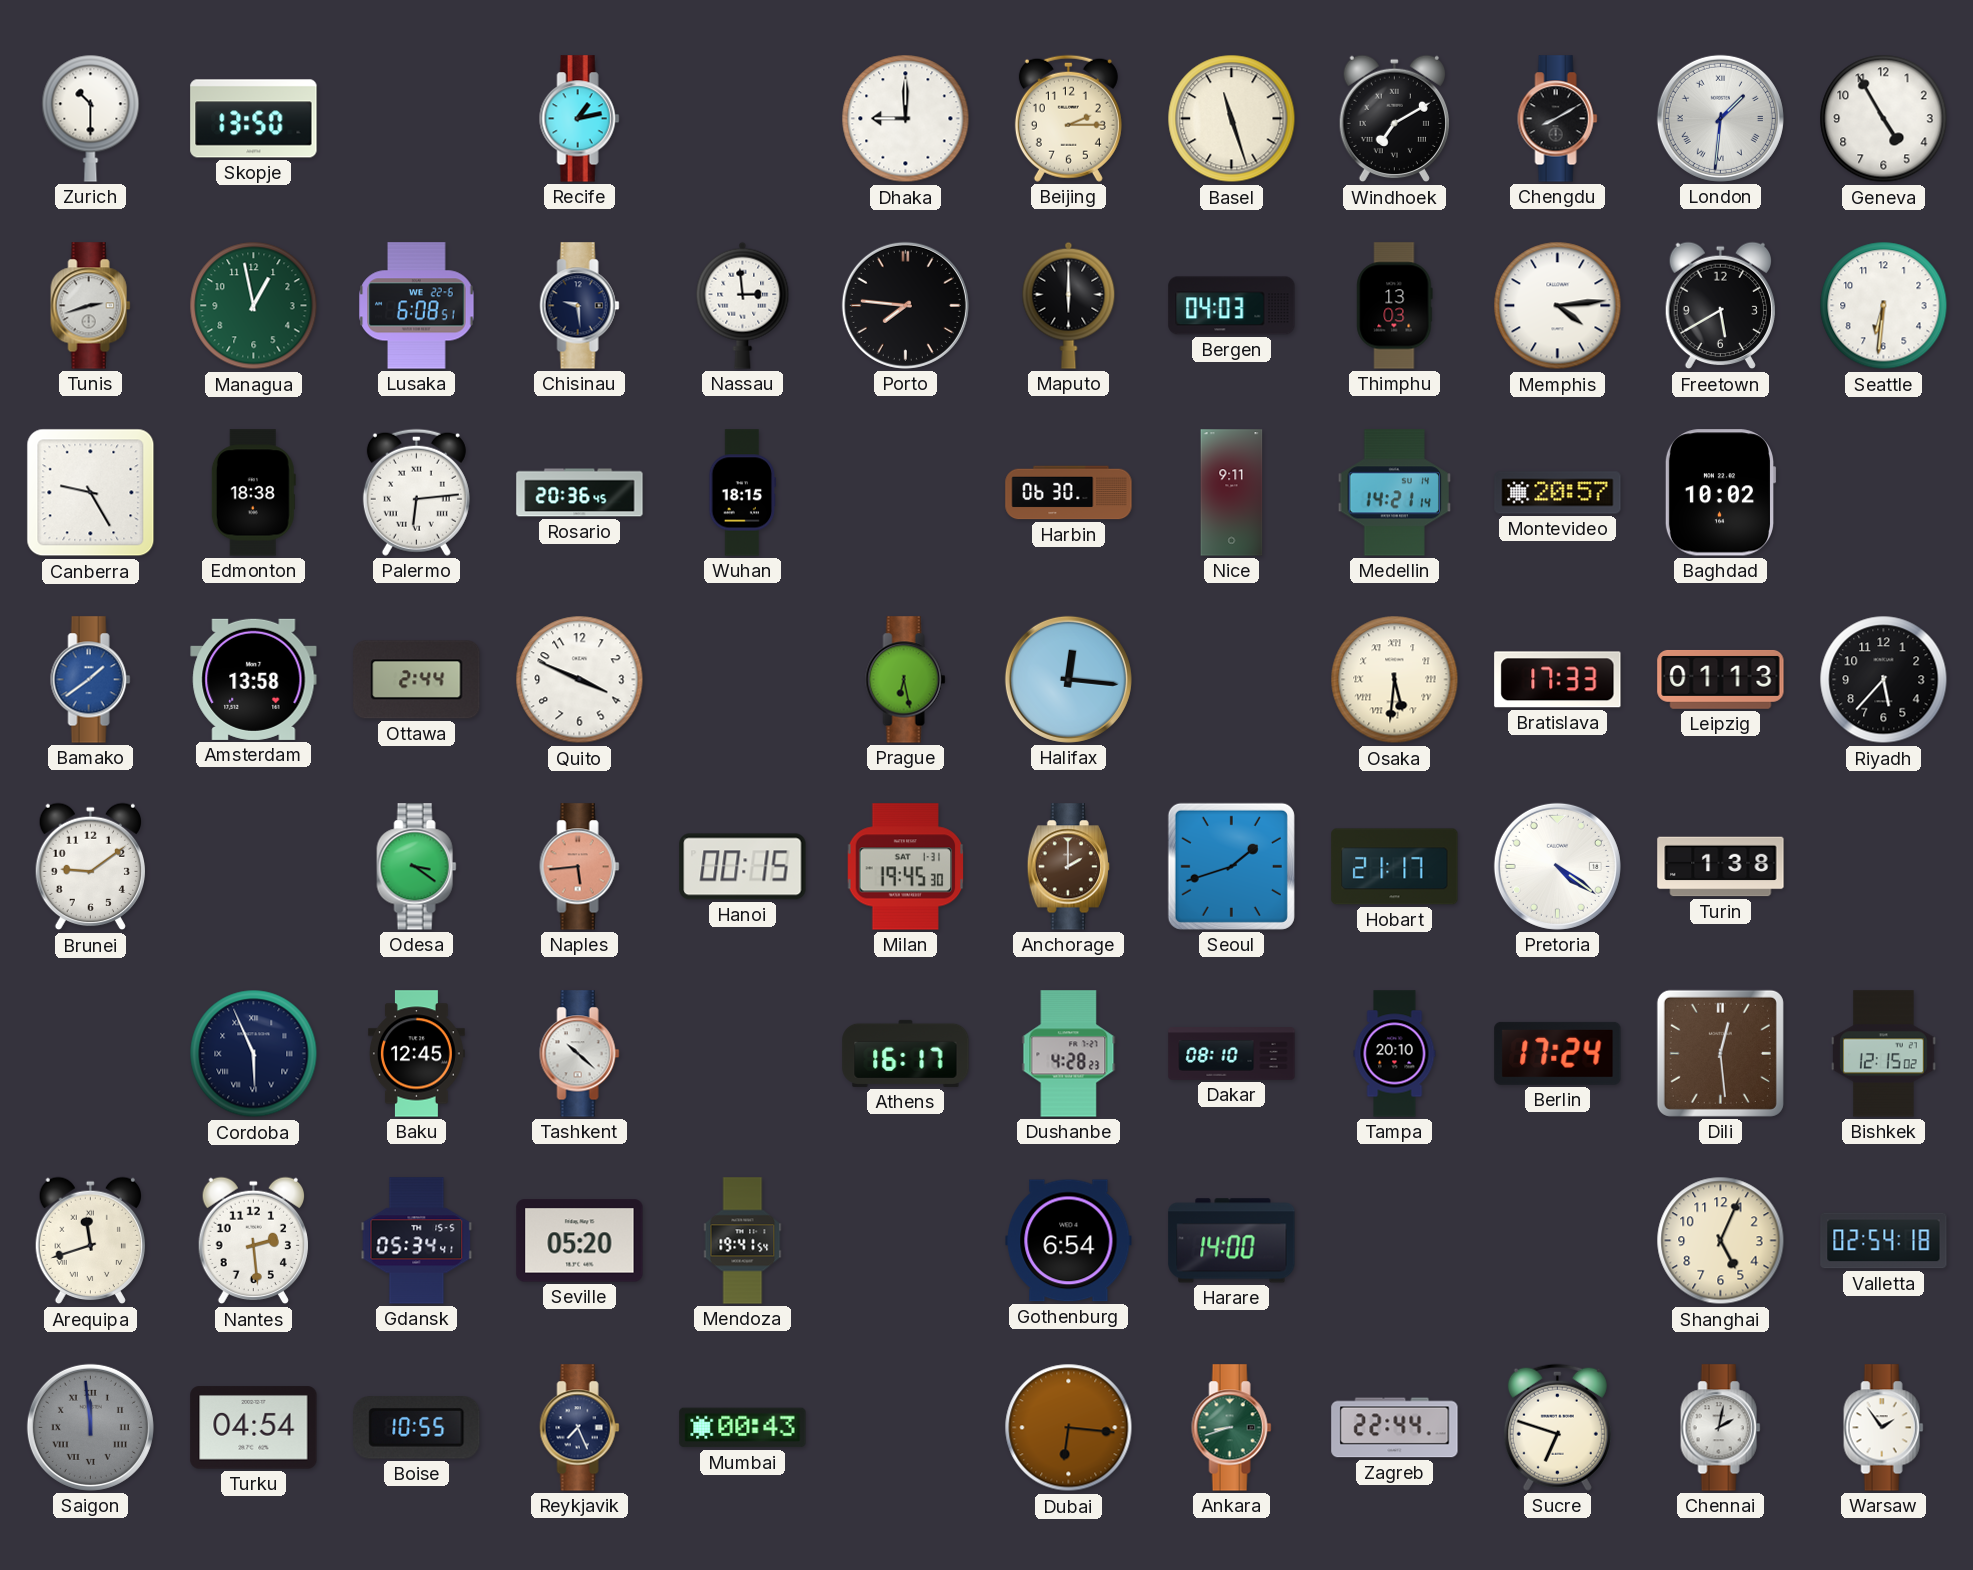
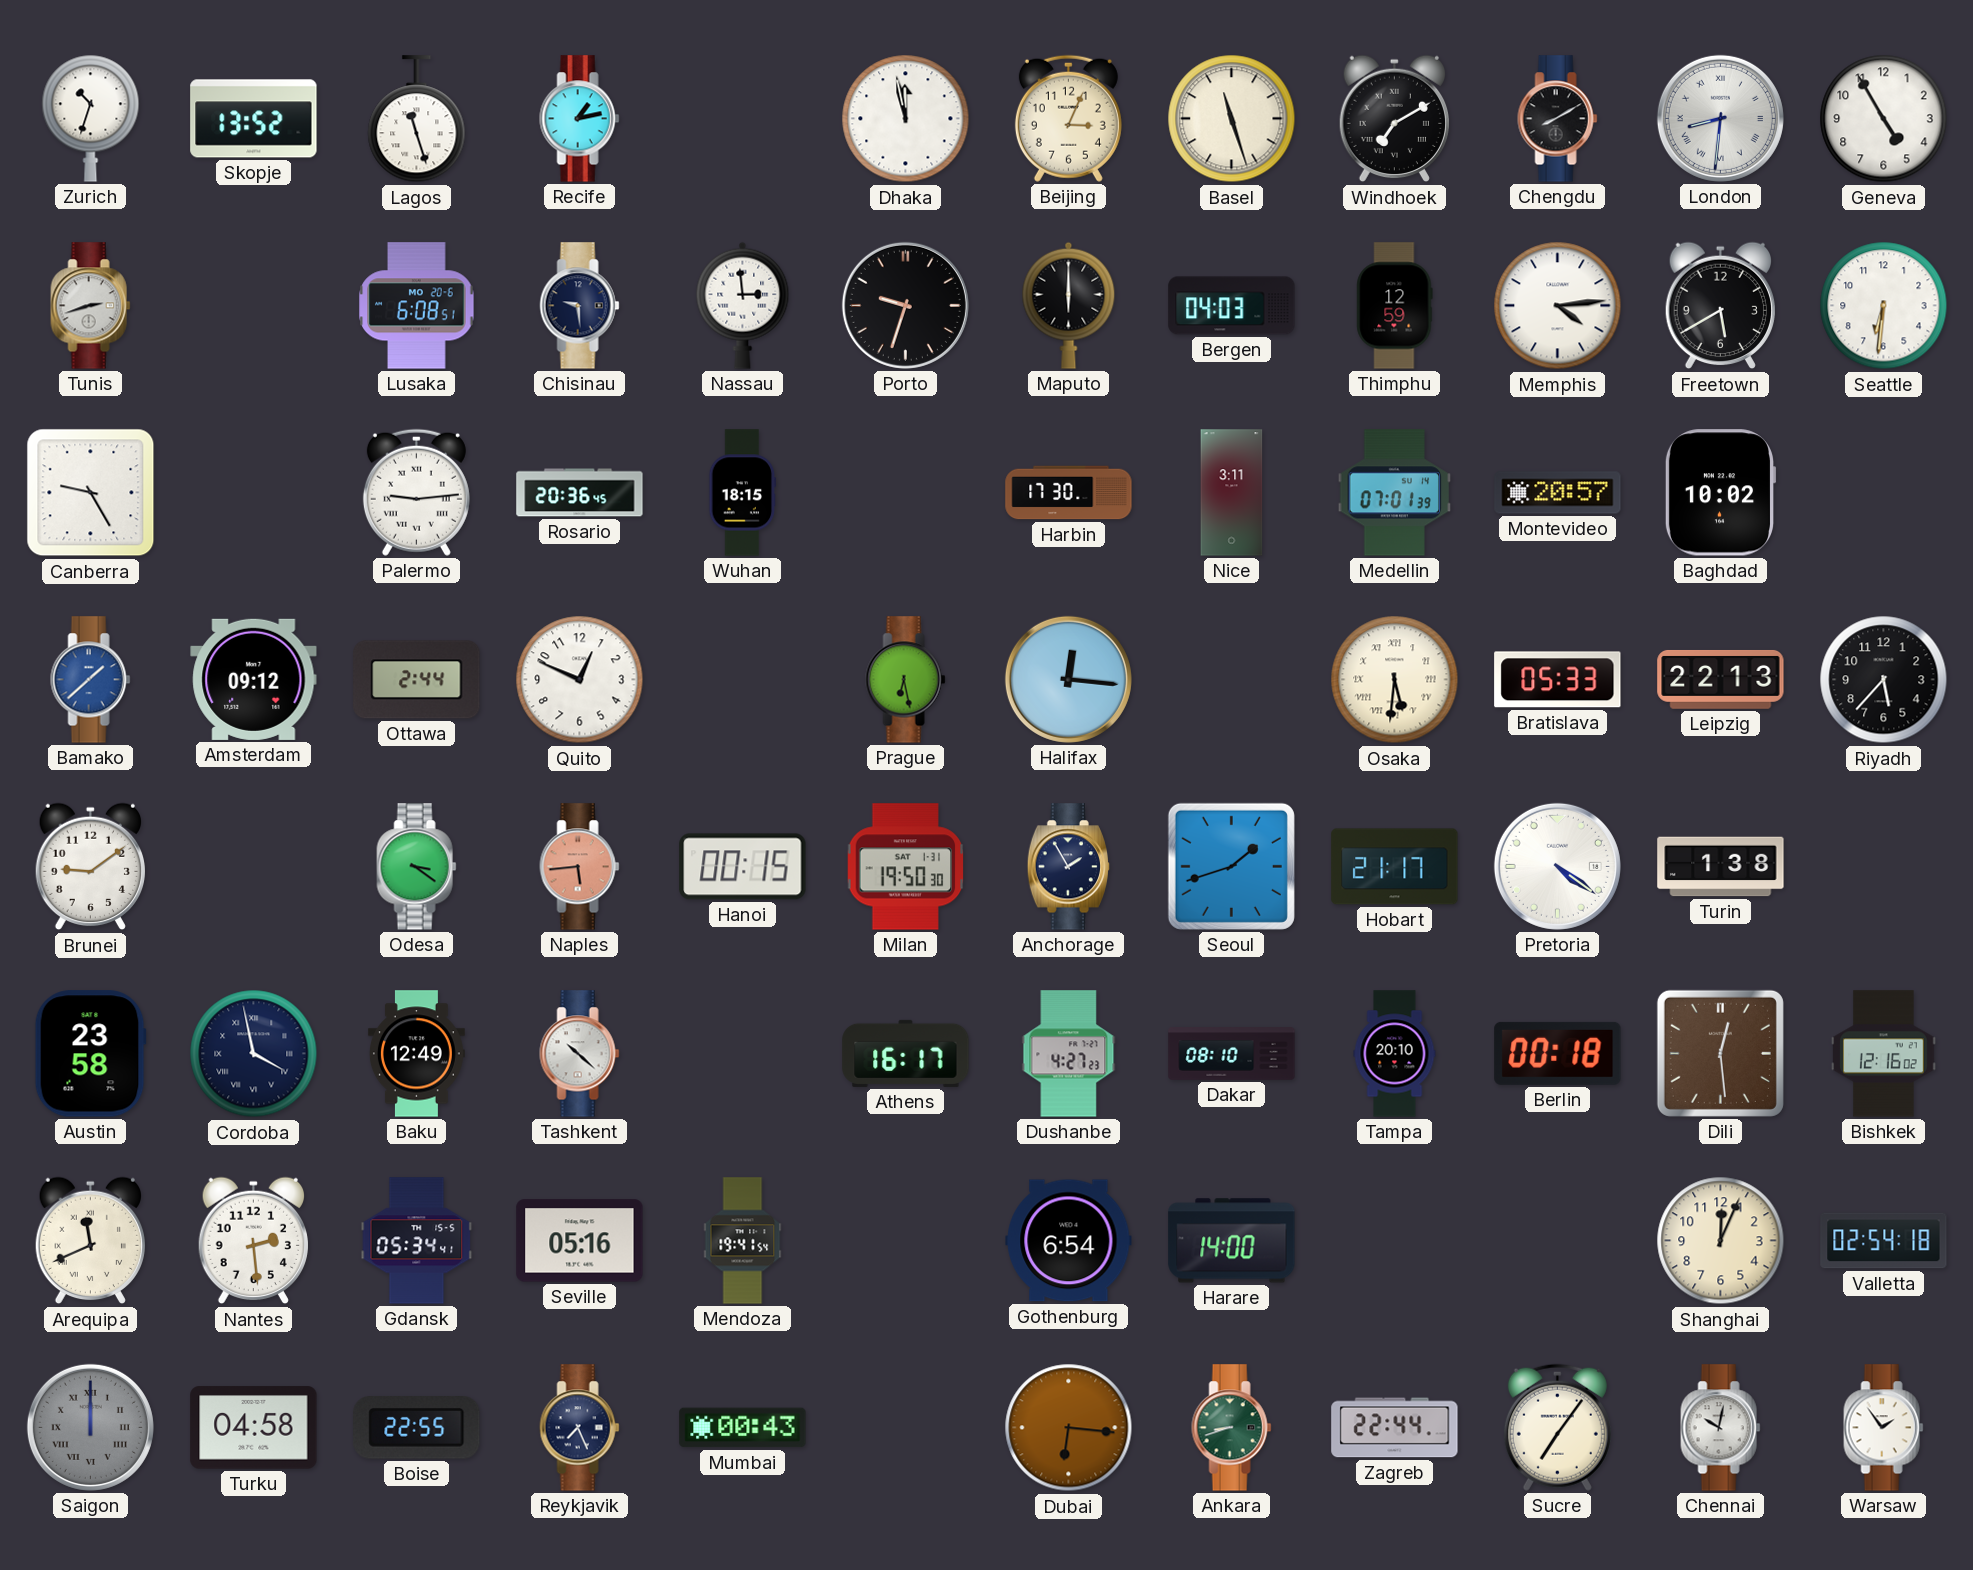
Zurich: 10:30 -> 10:33
Skopje: 13:50 -> 13:52
Lagos: none -> 11:27
Dhaka: 9:00 -> 11:58
Beijing: 2:15 -> 3:04
London: 1:31 -> 8:31
Managua: 12:58 -> none
Lusaka date: WE 22-6 -> MO 20-6
Porto: 7:46 -> 9:33
Thimphu: 13:03 -> 12:59
Edmonton: 18:38 -> none
Palermo: 6:14 -> 9:14
Harbin: 06:30 -> 17:30
Nice: 9:11 -> 3:11
Medellin: 14:21 -> 07:01
Bamako: 1:39 -> 1:38
Amsterdam: 13:58 -> 09:12
Quito: 3:49 -> 12:49
Bratislava: 17:33 -> 05:33
Leipzig: 01:13 -> 22:13
Milan: 19:45 -> 19:50
Anchorage: 2:00 -> 1:55
Anchorage dial: brown -> navy
Austin: none -> 23:58
Cordoba: 5:56 -> 3:58
Baku: 12:45 -> 12:49
Dushanbe: 4:28 -> 4:27
Berlin: 17:24 -> 00:18
Bishkek: 12:15 -> 12:16
Arequipa: 11:42 -> 11:41
Seville: 05:20 -> 05:16
Shanghai: 5:04 -> 12:04
Saigon: 11:59 -> 12:00
Turku: 04:54 -> 04:58
Boise: 10:55 -> 22:55
Sucre: 6:48 -> 7:06
Chennai: 2:02 -> 10:02
